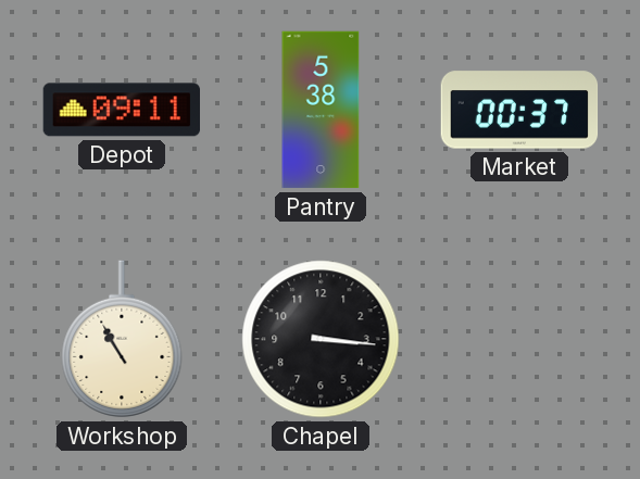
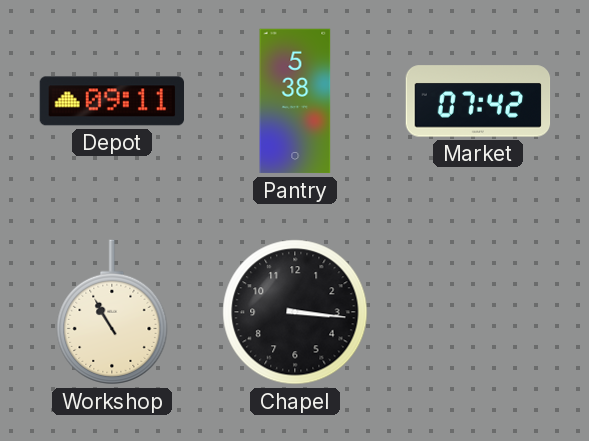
Market: 00:37 -> 07:42
